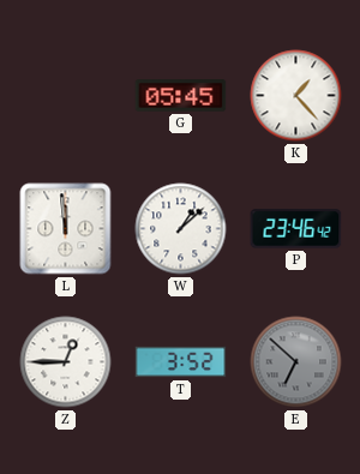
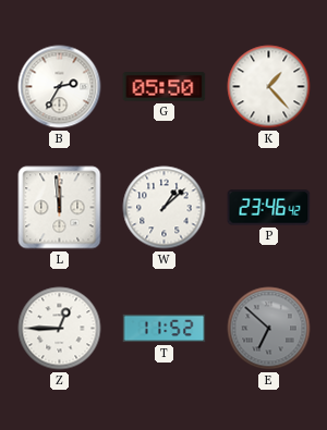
B: none -> 2:35
G: 05:45 -> 05:50
T: 3:52 -> 11:52
